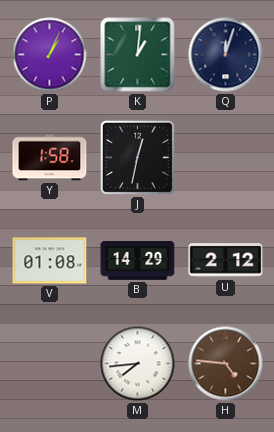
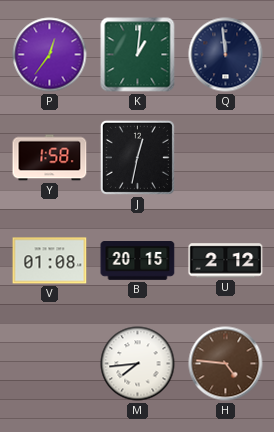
P: 1:04 -> 12:36
Q: 12:03 -> 11:59
B: 14:29 -> 20:15
